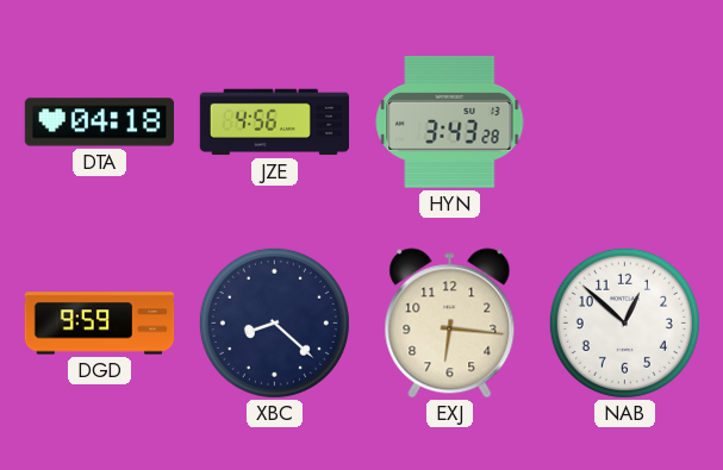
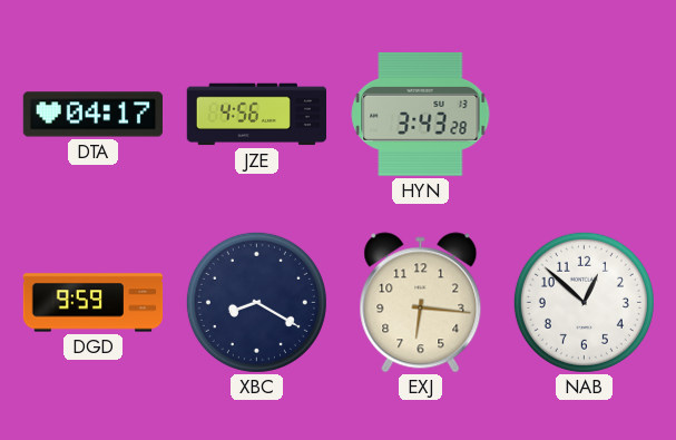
DTA: 04:18 -> 04:17
XBC: 8:22 -> 8:20
